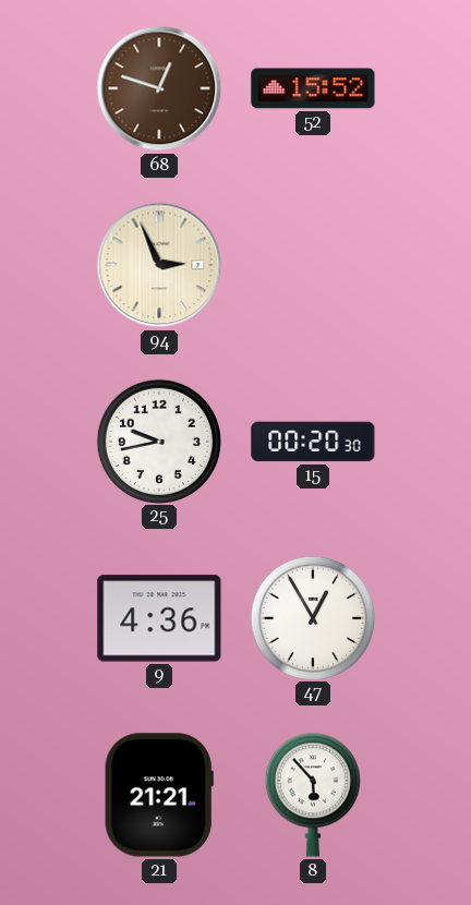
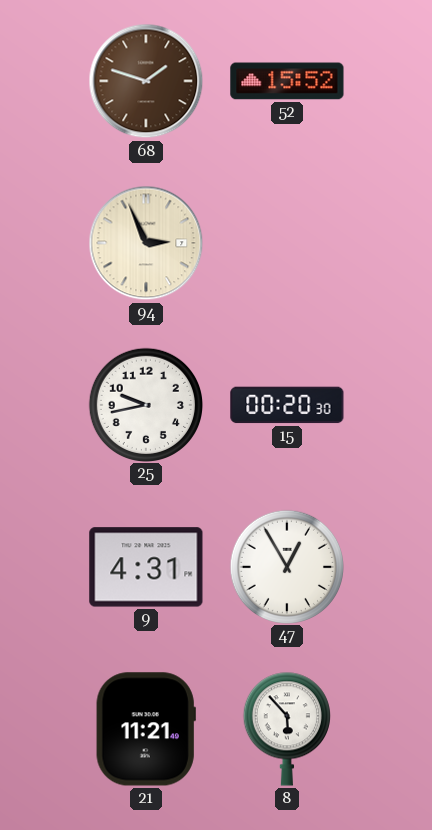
68: 12:48 -> 1:48
9: 4:36 -> 4:31
21: 21:21 -> 11:21
